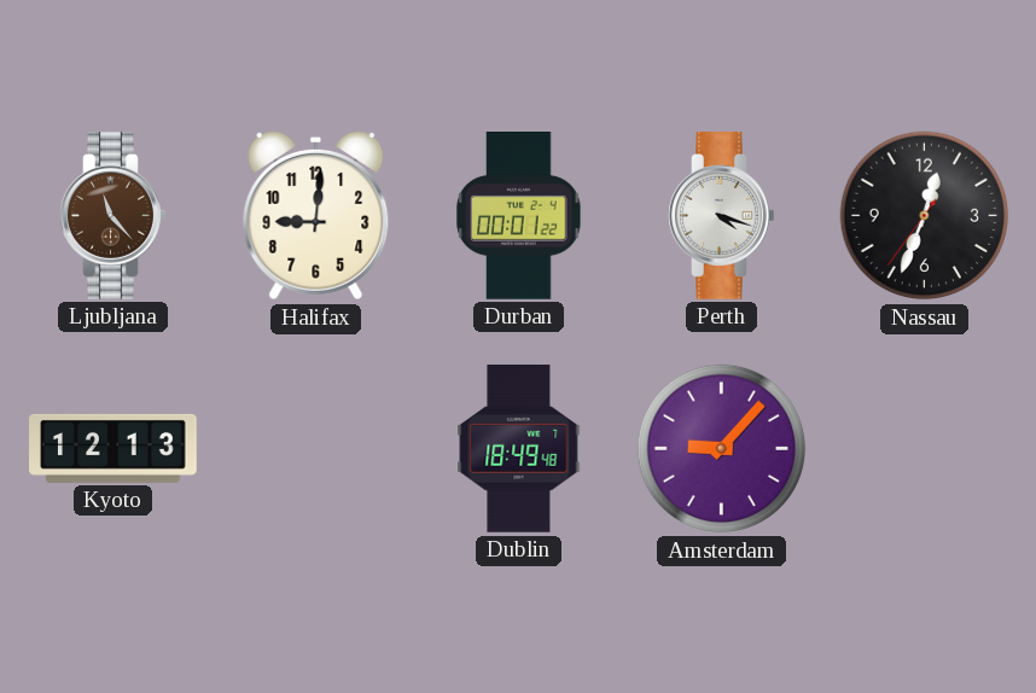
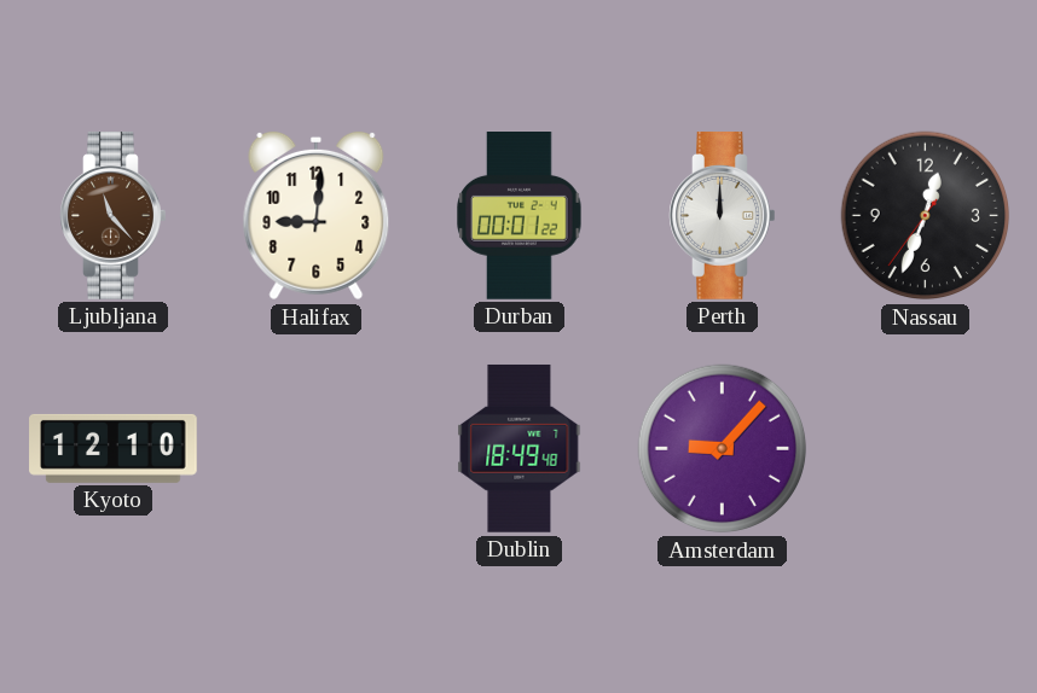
Perth: 4:18 -> 12:00
Kyoto: 12:13 -> 12:10
